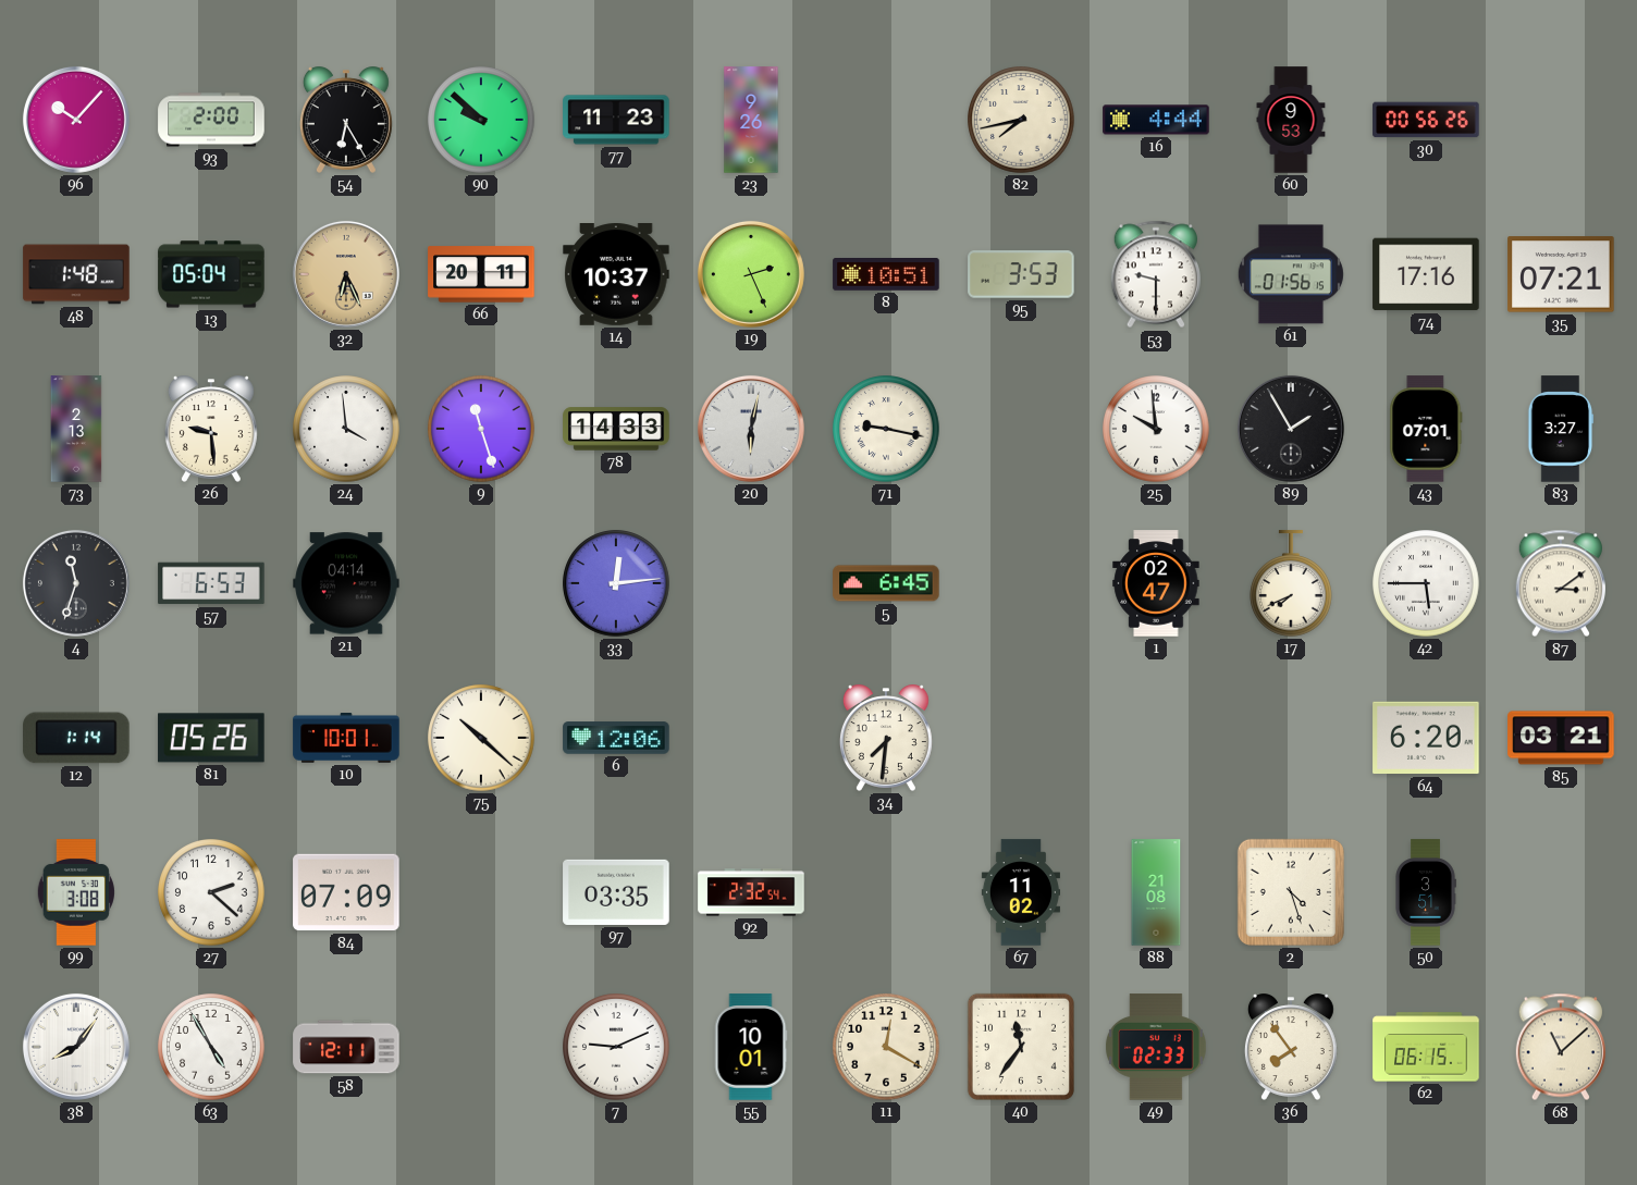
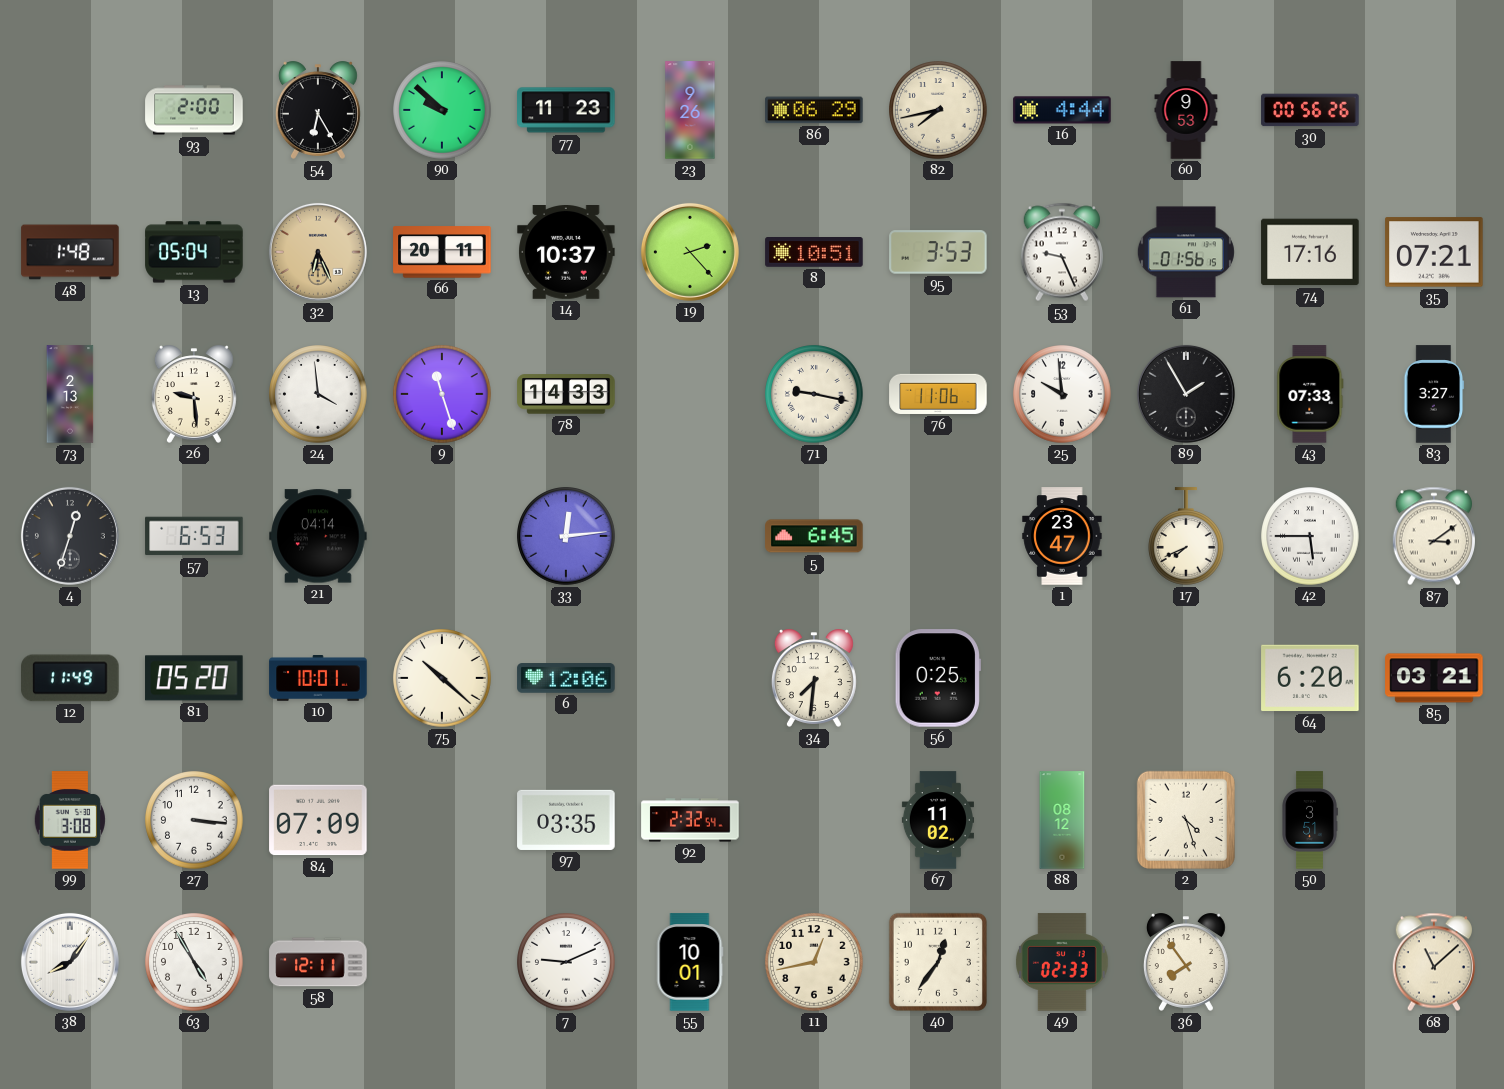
96: 10:07 -> none
86: none -> 06:29
19: 2:26 -> 2:23
53: 9:30 -> 9:26
20: 6:02 -> none
76: none -> 11:06
43: 07:01 -> 07:33
4: 11:33 -> 12:33
1: 02:47 -> 23:47
12: 1:14 -> 11:49
81: 05:26 -> 05:20
56: none -> 0:25
27: 2:22 -> 3:16
88: 21:08 -> 08:12
11: 12:20 -> 12:43
40: 11:36 -> 12:36
62: 06:15 -> none
